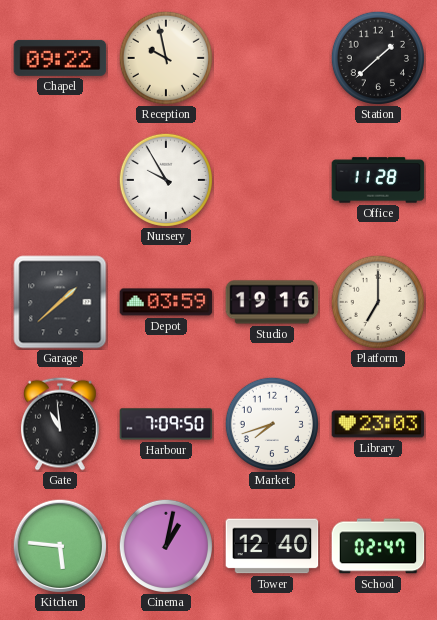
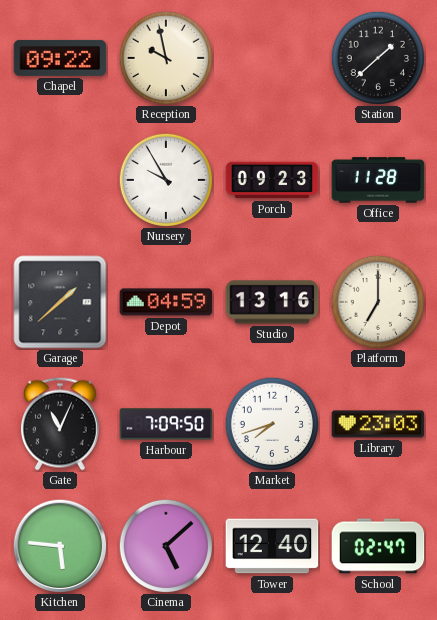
Porch: none -> 09:23
Depot: 03:59 -> 04:59
Studio: 19:16 -> 13:16
Gate: 10:59 -> 11:04
Cinema: 1:02 -> 5:08
